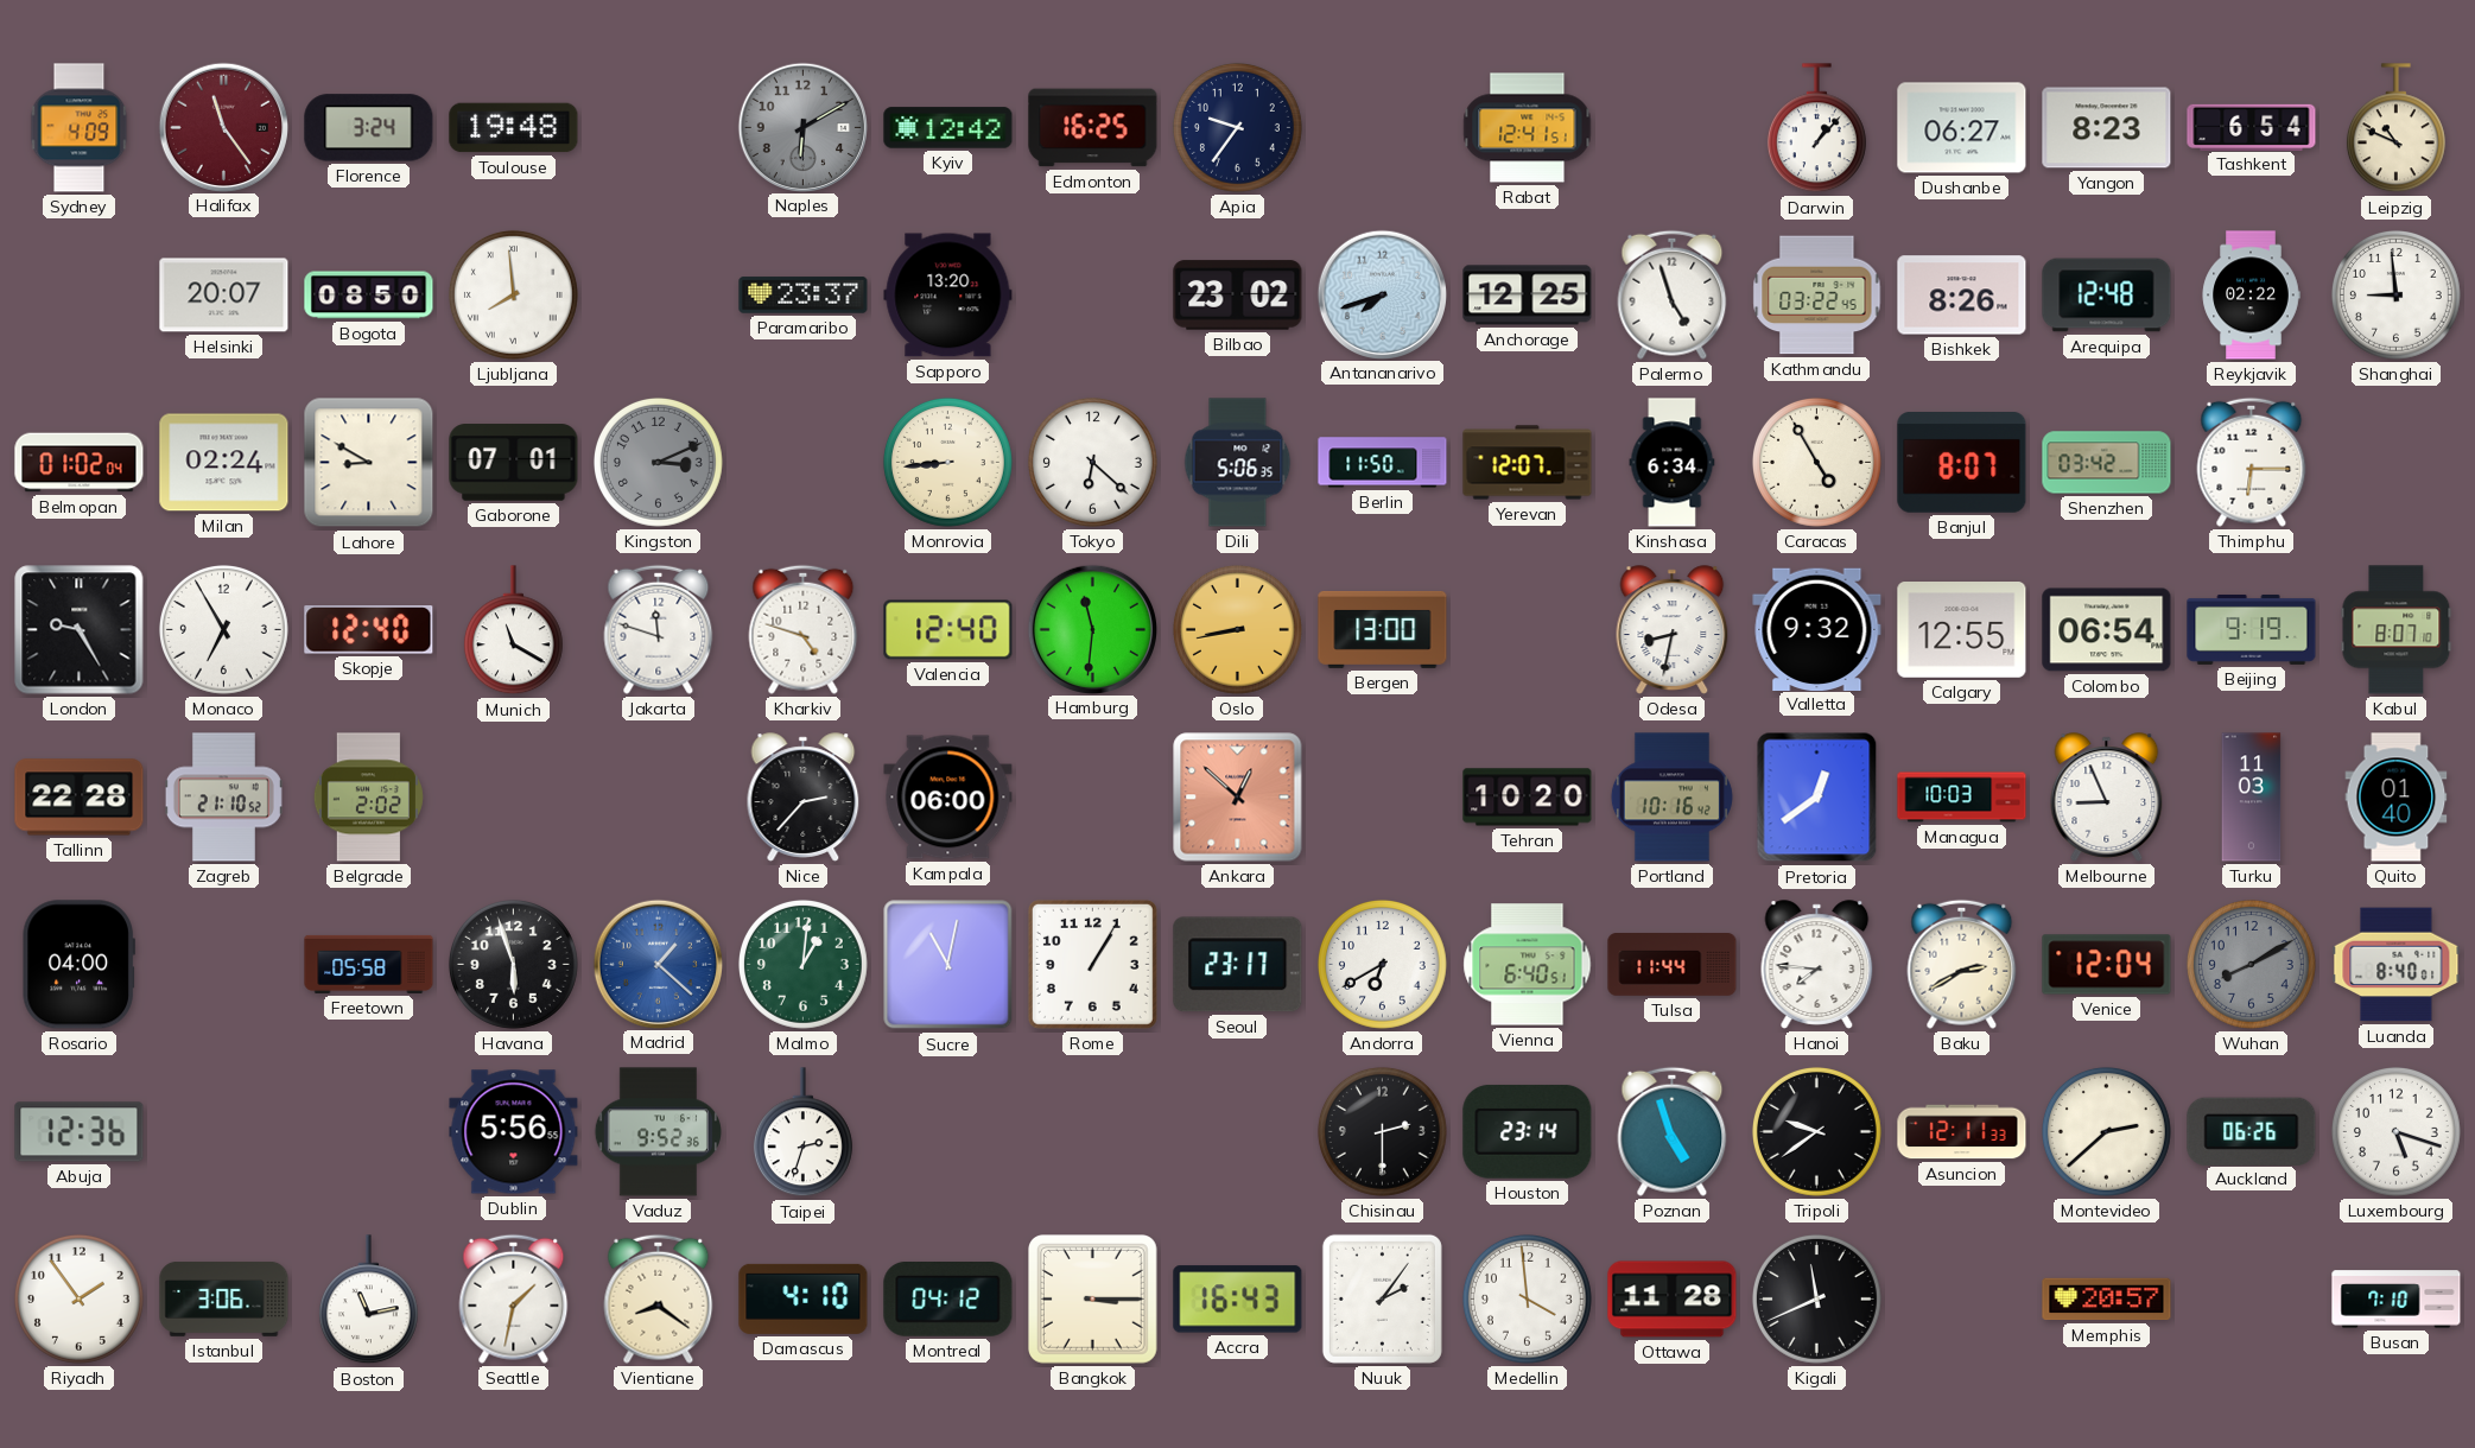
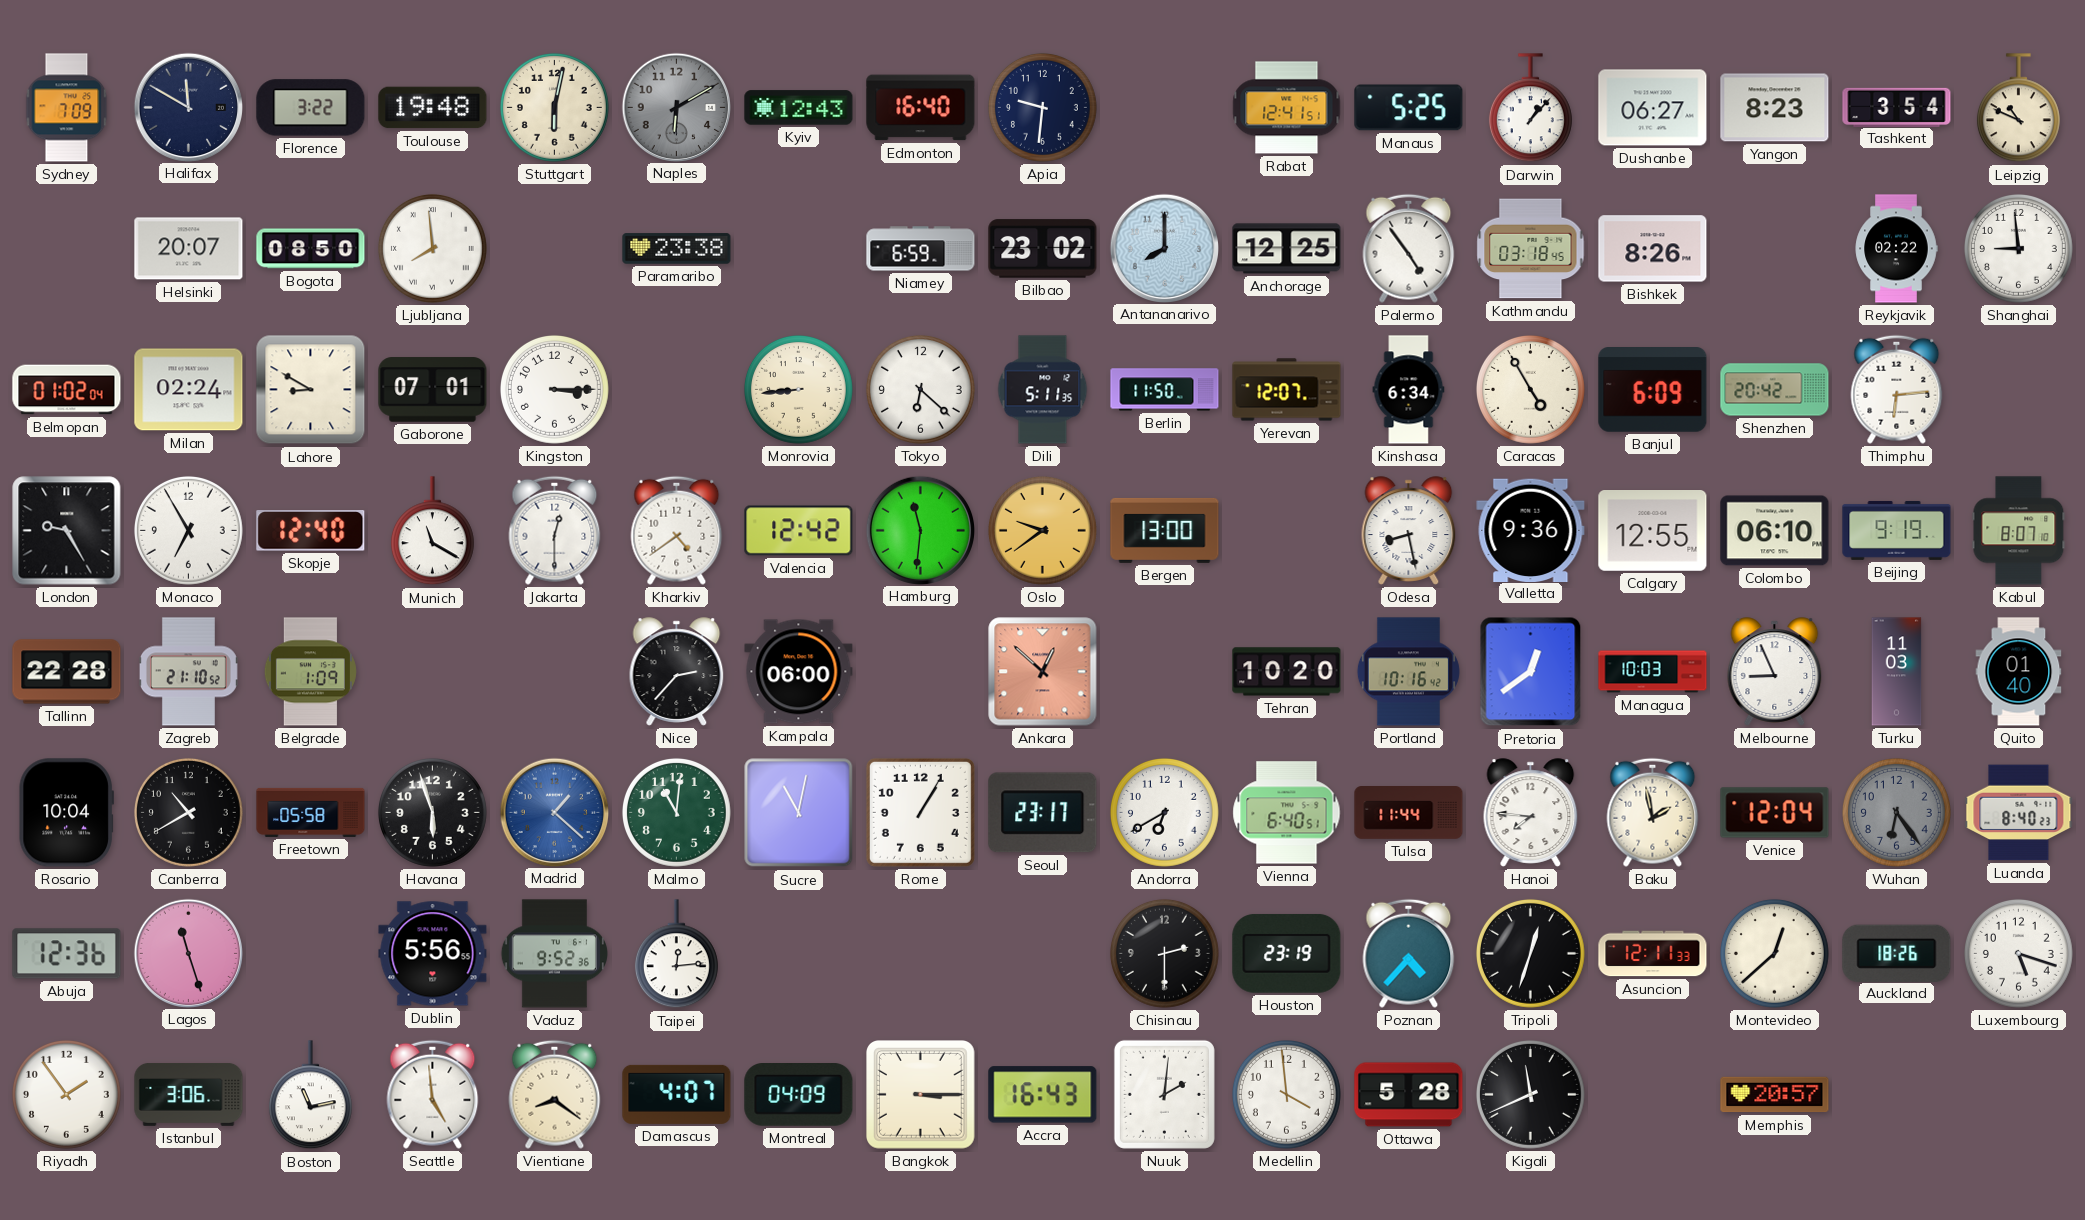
Sydney: 4:09 -> 7:09
Halifax: 11:24 -> 11:50
Halifax dial: burgundy -> navy
Florence: 3:24 -> 3:22
Stuttgart: none -> 6:02
Kyiv: 12:42 -> 12:43
Edmonton: 16:25 -> 16:40
Apia: 9:36 -> 9:31
Manaus: none -> 5:25
Tashkent: 6:54 -> 3:54
Paramaribo: 23:37 -> 23:38
Sapporo: 13:20 -> none
Niamey: none -> 6:59
Antananarivo: 7:42 -> 8:00
Palermo: 4:57 -> 4:54
Kathmandu: 03:22 -> 03:18
Arequipa: 12:48 -> none
Kingston: 3:11 -> 3:15
Kingston dial: grey -> white
Dili: 5:06 -> 5:11
Banjul: 8:07 -> 6:09
Shenzhen: 03:42 -> 20:42
Thimphu: 6:15 -> 6:14
Jakarta: 11:48 -> 12:30
Kharkiv: 4:48 -> 4:39
Valencia: 12:40 -> 12:42
Oslo: 8:43 -> 9:39
Odesa: 8:32 -> 8:28
Valletta: 9:32 -> 9:36
Colombo: 06:54 -> 06:10
Belgrade: 2:02 -> 1:09
Rosario: 04:00 -> 10:04
Canberra: none -> 10:40
Malmo: 1:01 -> 11:01
Baku: 2:40 -> 1:58
Wuhan: 8:10 -> 6:24
Luanda: 8:40:01 -> 8:40:23
Lagos: none -> 11:27
Taipei: 2:33 -> 12:14
Houston: 23:14 -> 23:19
Poznan: 4:57 -> 4:37
Tripoli: 9:39 -> 12:33
Montevideo: 2:38 -> 12:38
Auckland: 06:26 -> 18:26
Seattle: 1:32 -> 4:59
Damascus: 4:10 -> 4:07
Montreal: 04:12 -> 04:09
Nuuk: 2:06 -> 2:01
Ottawa: 11:28 -> 5:28
Busan: 7:10 -> none
